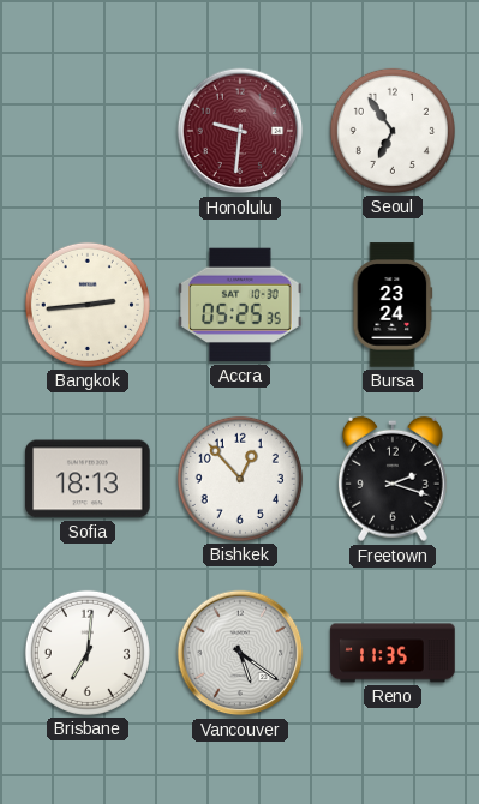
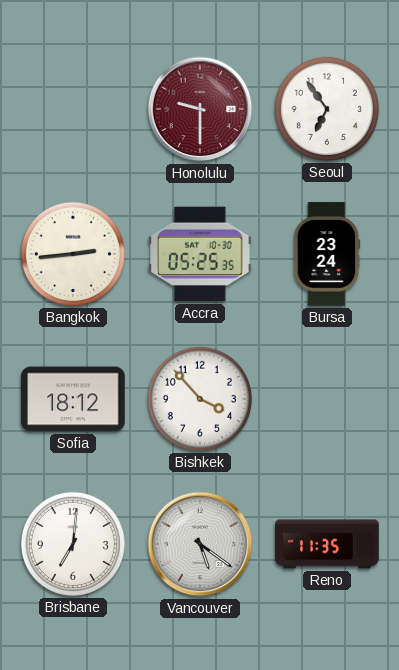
Honolulu: 9:31 -> 9:30
Sofia: 18:13 -> 18:12
Bishkek: 12:53 -> 3:53
Freetown: 2:18 -> none
